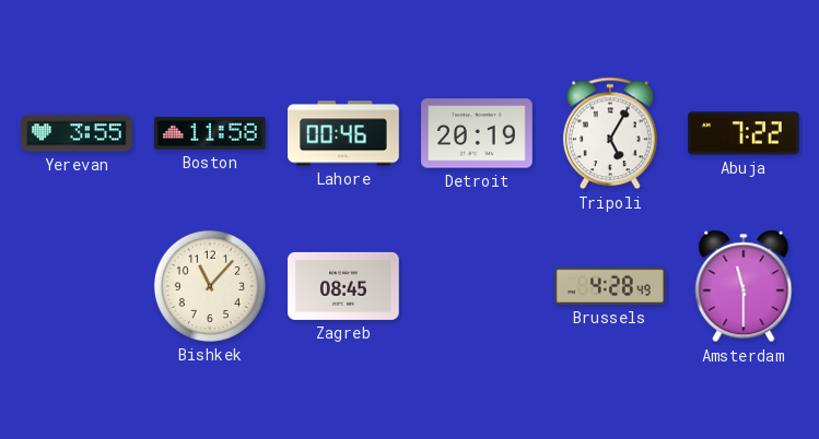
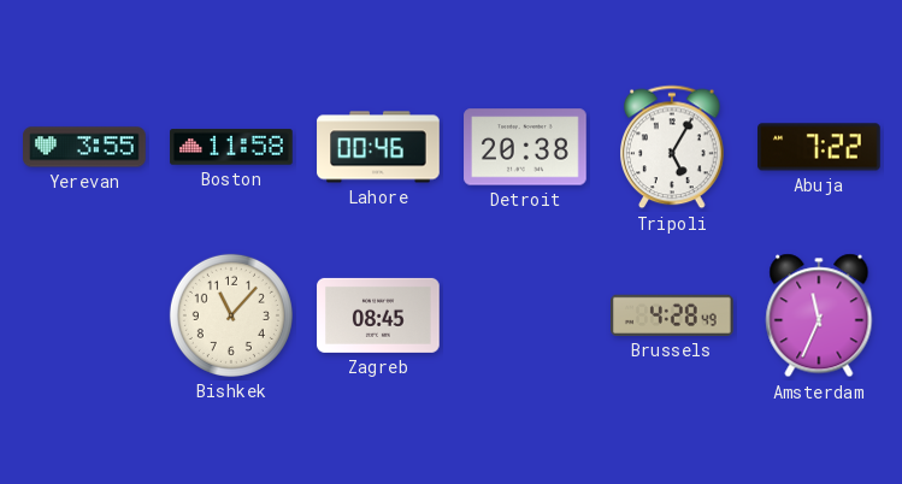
Detroit: 20:19 -> 20:38
Amsterdam: 11:30 -> 11:34
